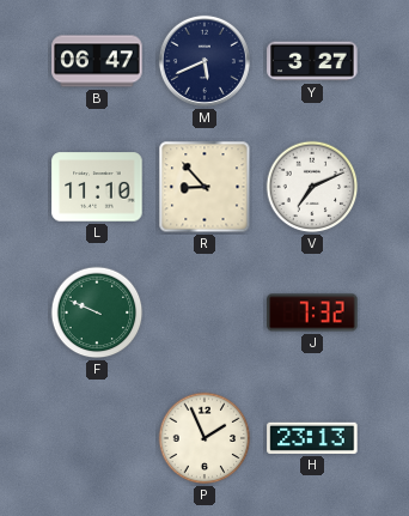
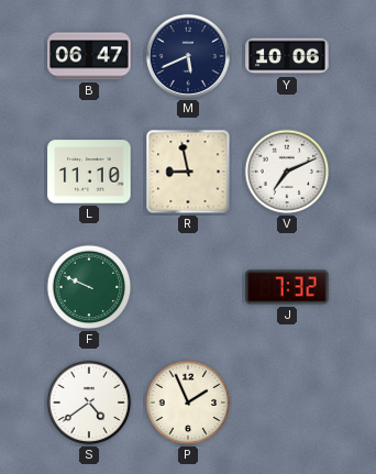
Y: 3:27 -> 10:06
R: 8:53 -> 8:58
S: none -> 4:39
H: 23:13 -> none
